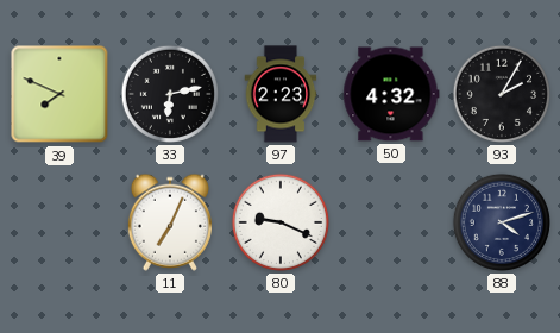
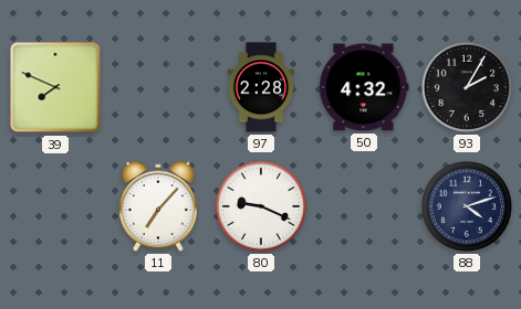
33: 6:13 -> none
97: 2:23 -> 2:28
11: 7:04 -> 7:07
